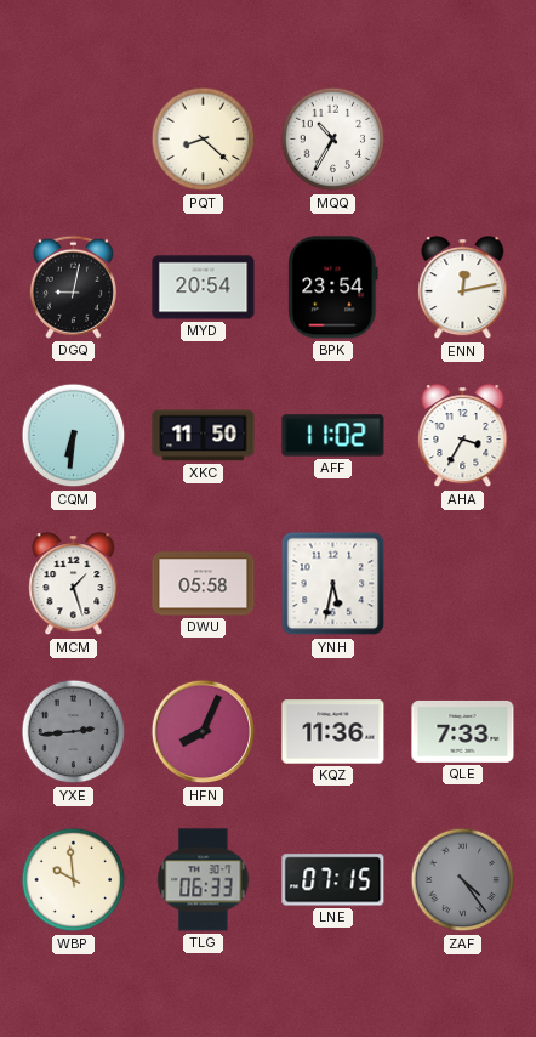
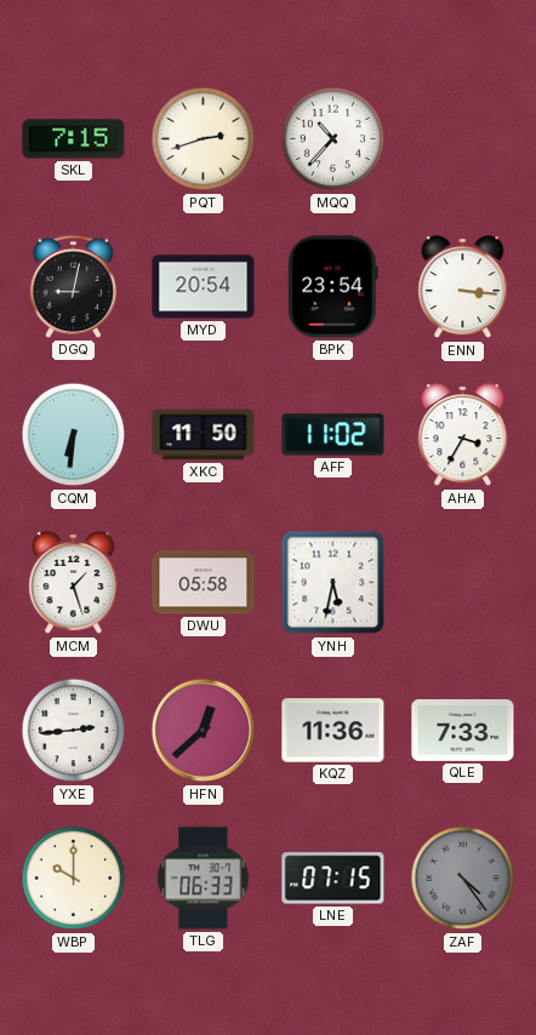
SKL: none -> 7:15
PQT: 8:22 -> 2:42
MQQ: 10:35 -> 10:37
ENN: 12:13 -> 3:16
YXE dial: grey -> white
HFN: 8:04 -> 12:38
WBP: 9:59 -> 10:00
